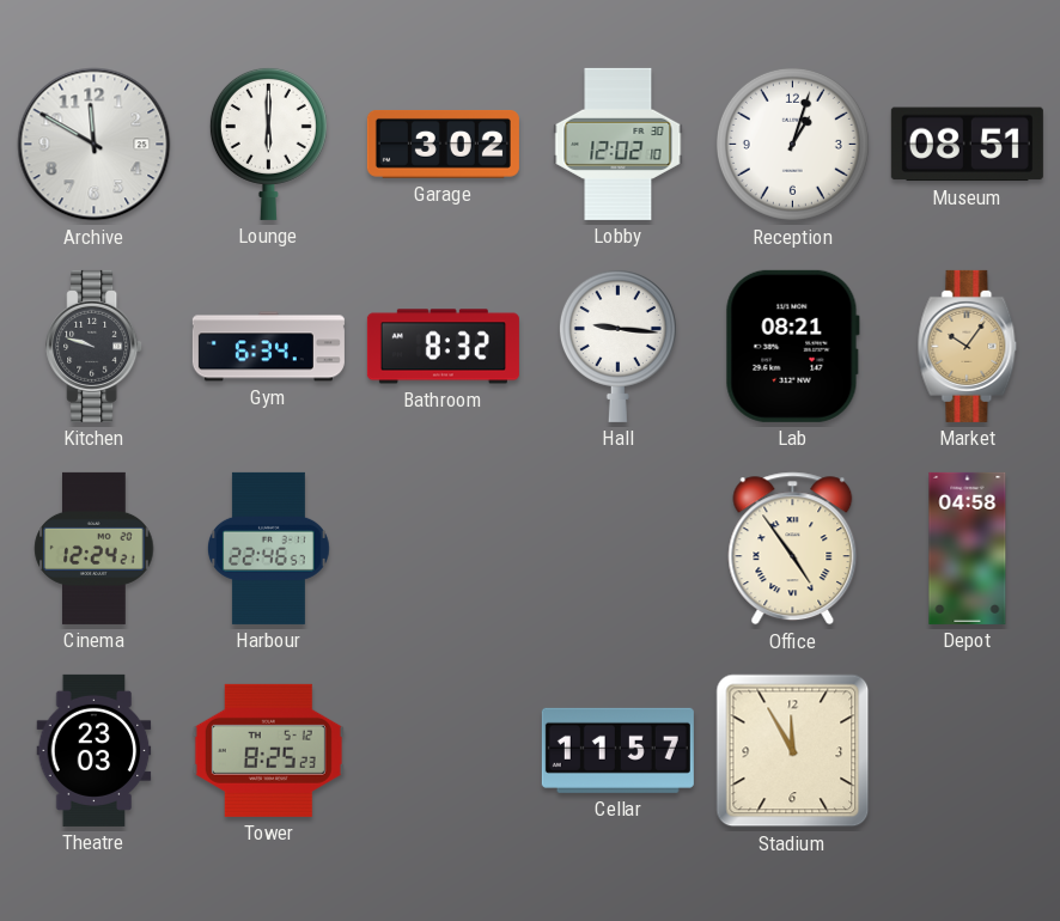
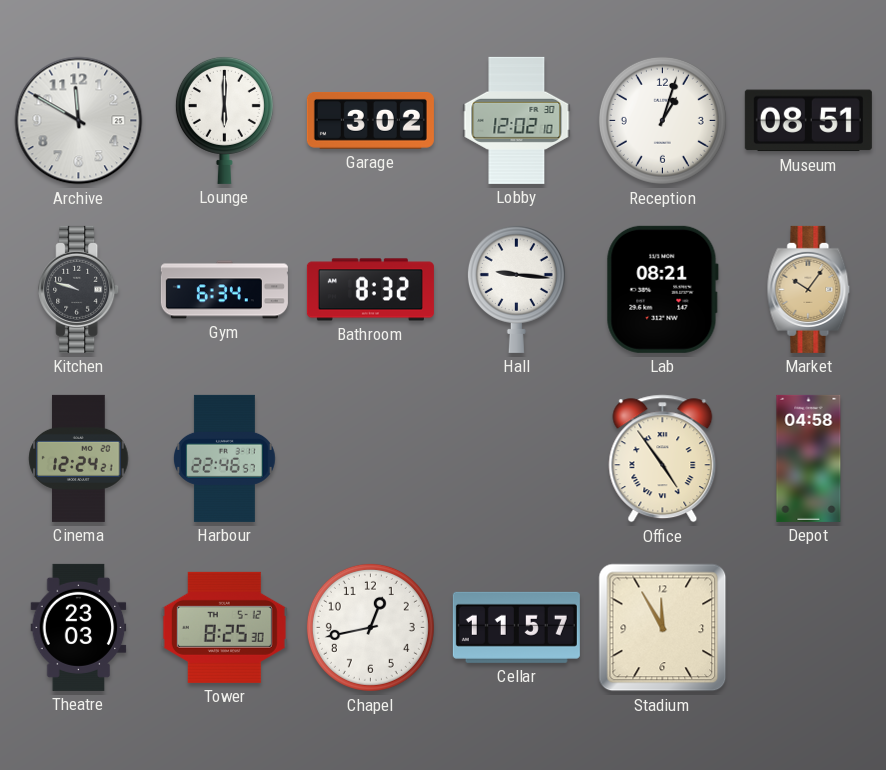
Tower: 8:25:23 -> 8:25:30
Chapel: none -> 12:43
